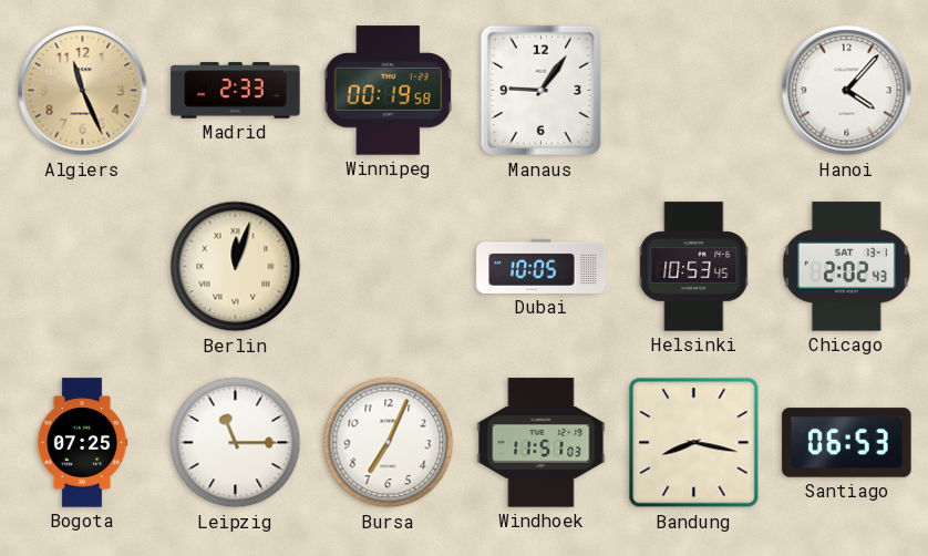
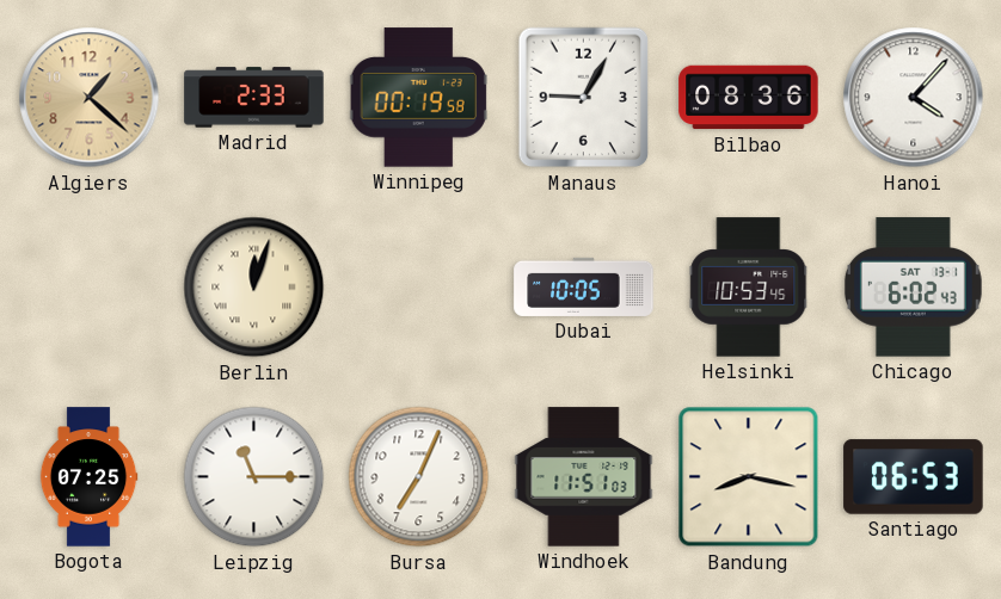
Algiers: 11:26 -> 1:22
Manaus: 9:06 -> 9:05
Bilbao: none -> 08:36
Chicago: 2:02 -> 6:02
